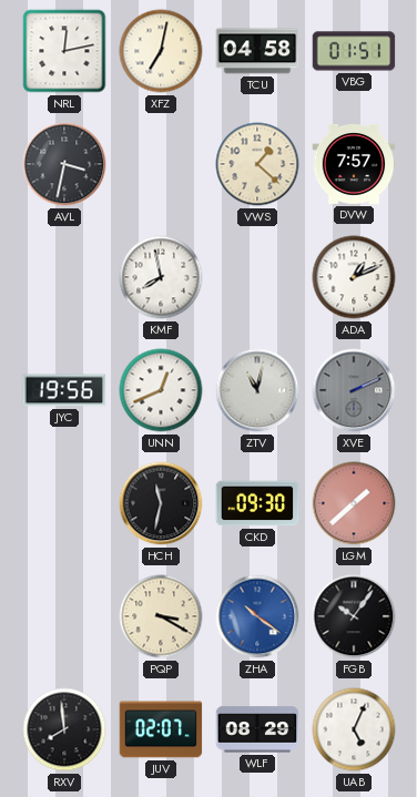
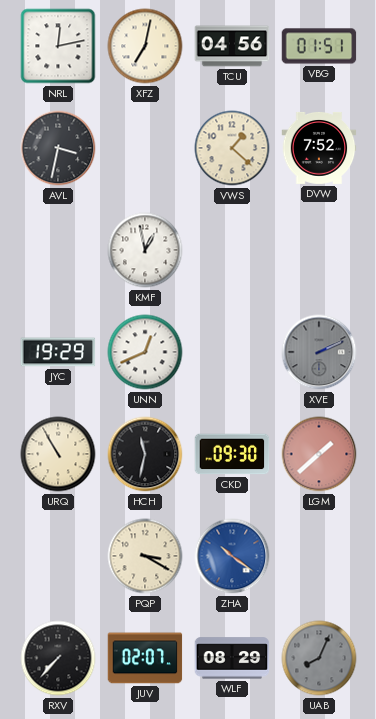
TCU: 04:58 -> 04:56
DVW: 7:57 -> 7:52
KMF: 7:58 -> 12:58
ADA: 1:11 -> none
JYC: 19:56 -> 19:29
ZTV: 11:02 -> none
URQ: none -> 10:55
FGB: 10:06 -> none
RXV: 7:59 -> 7:37
UAB: 5:04 -> 8:04
UAB dial: white -> grey
